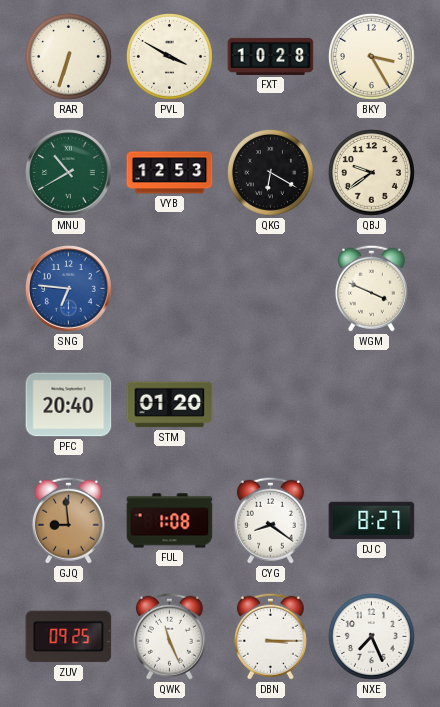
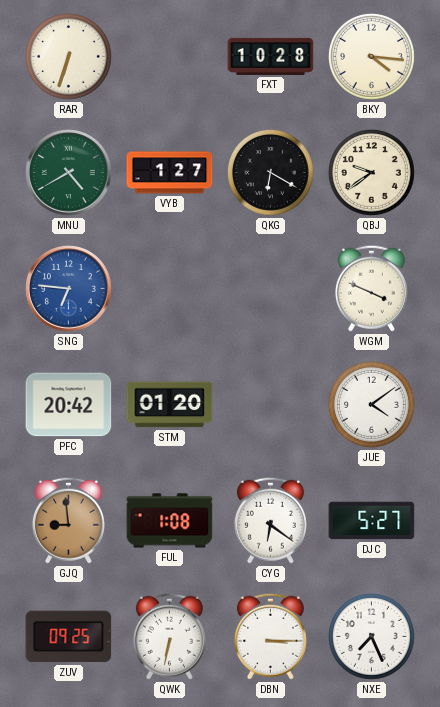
PVL: 3:50 -> none
BKY: 3:25 -> 4:16
MNU: 10:40 -> 4:40
VYB: 12:53 -> 1:27
PFC: 20:40 -> 20:42
JUE: none -> 4:09
CYG: 8:21 -> 6:21
DJC: 8:27 -> 5:27
QWK: 11:26 -> 6:32
